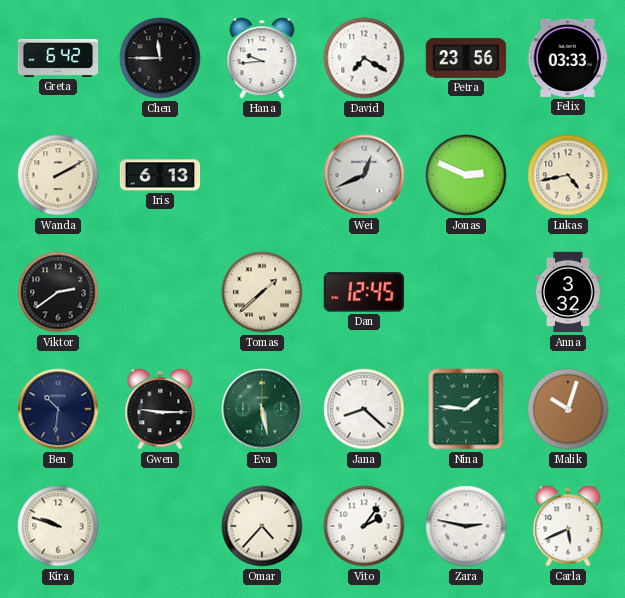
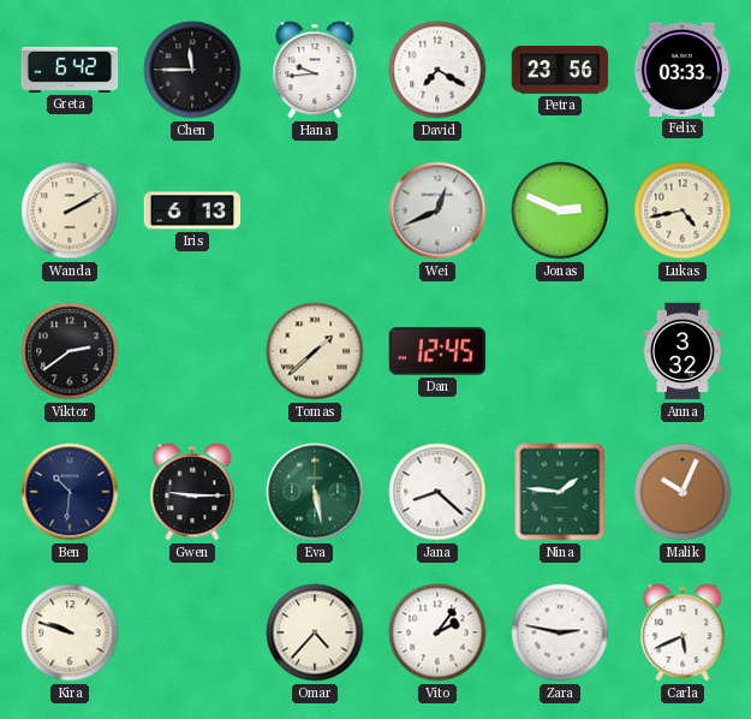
Malik: 10:03 -> 10:04
